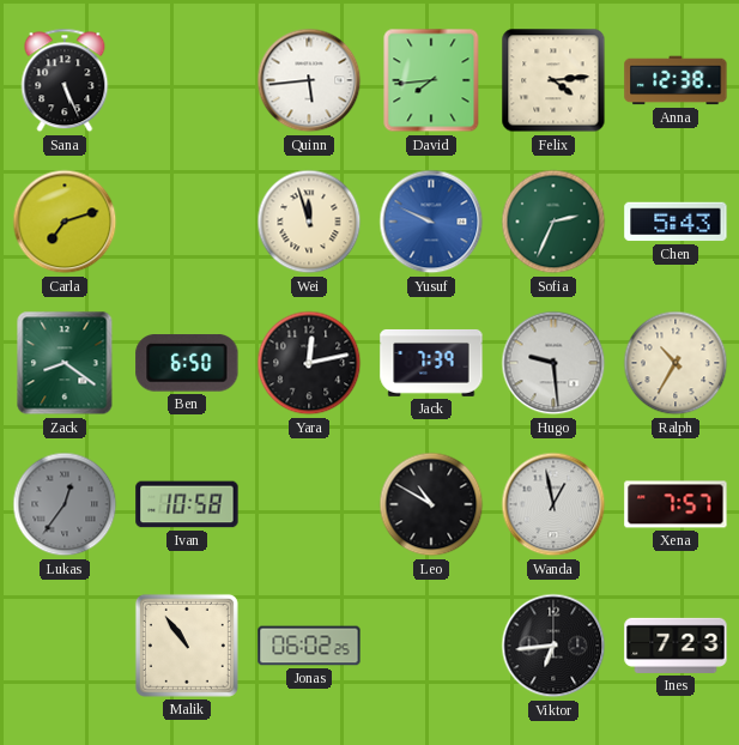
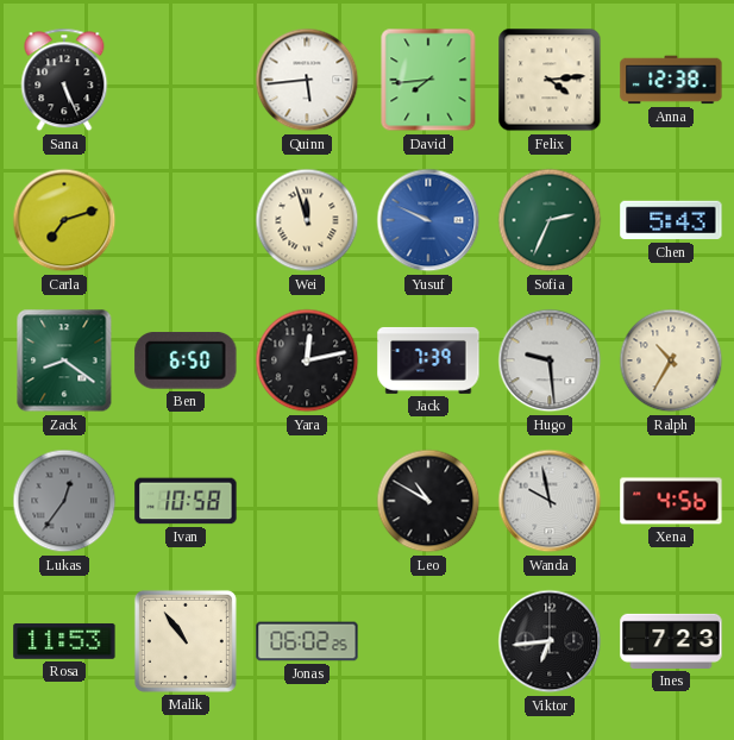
Wanda: 12:58 -> 9:58
Xena: 7:57 -> 4:56
Rosa: none -> 11:53
